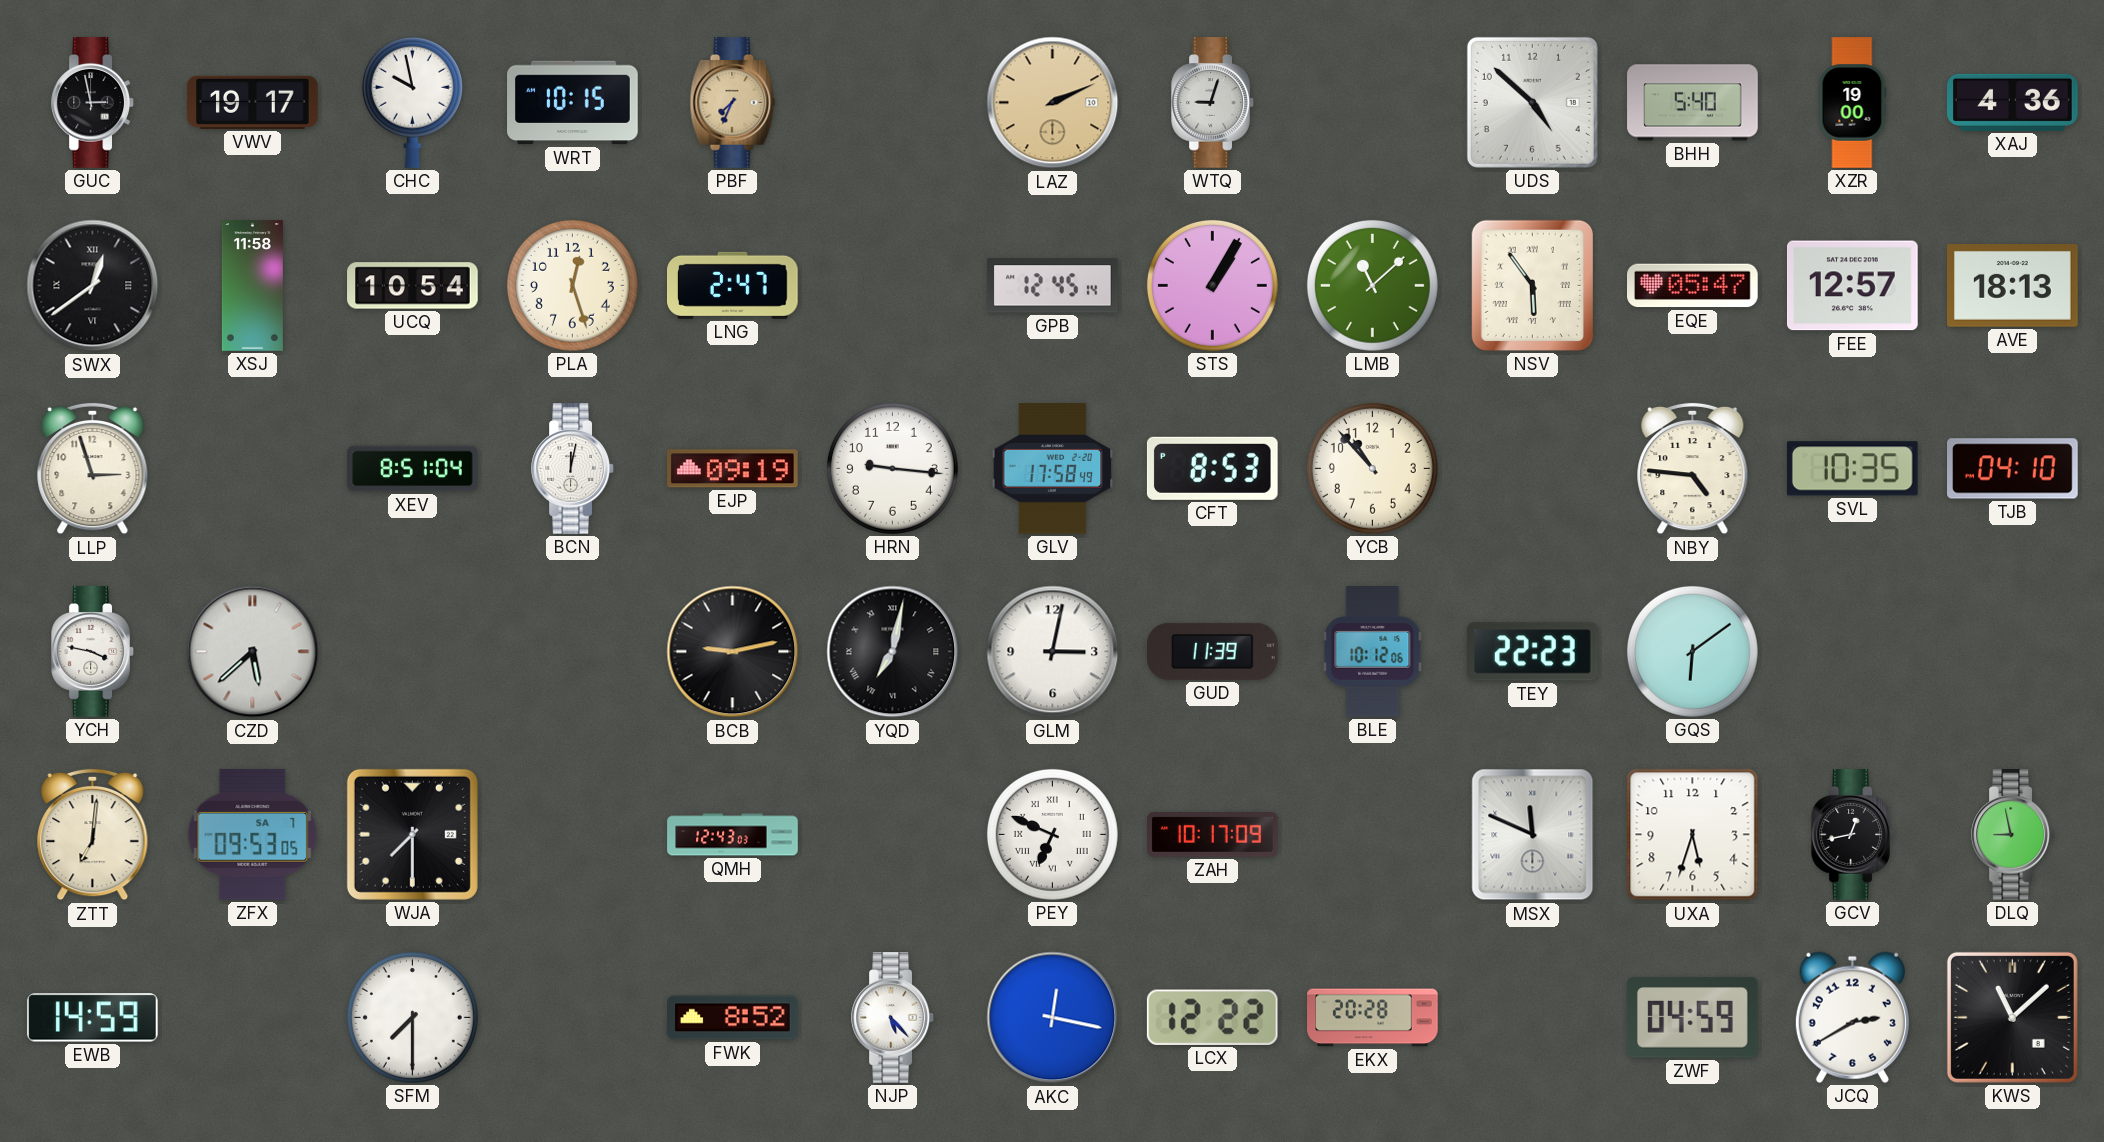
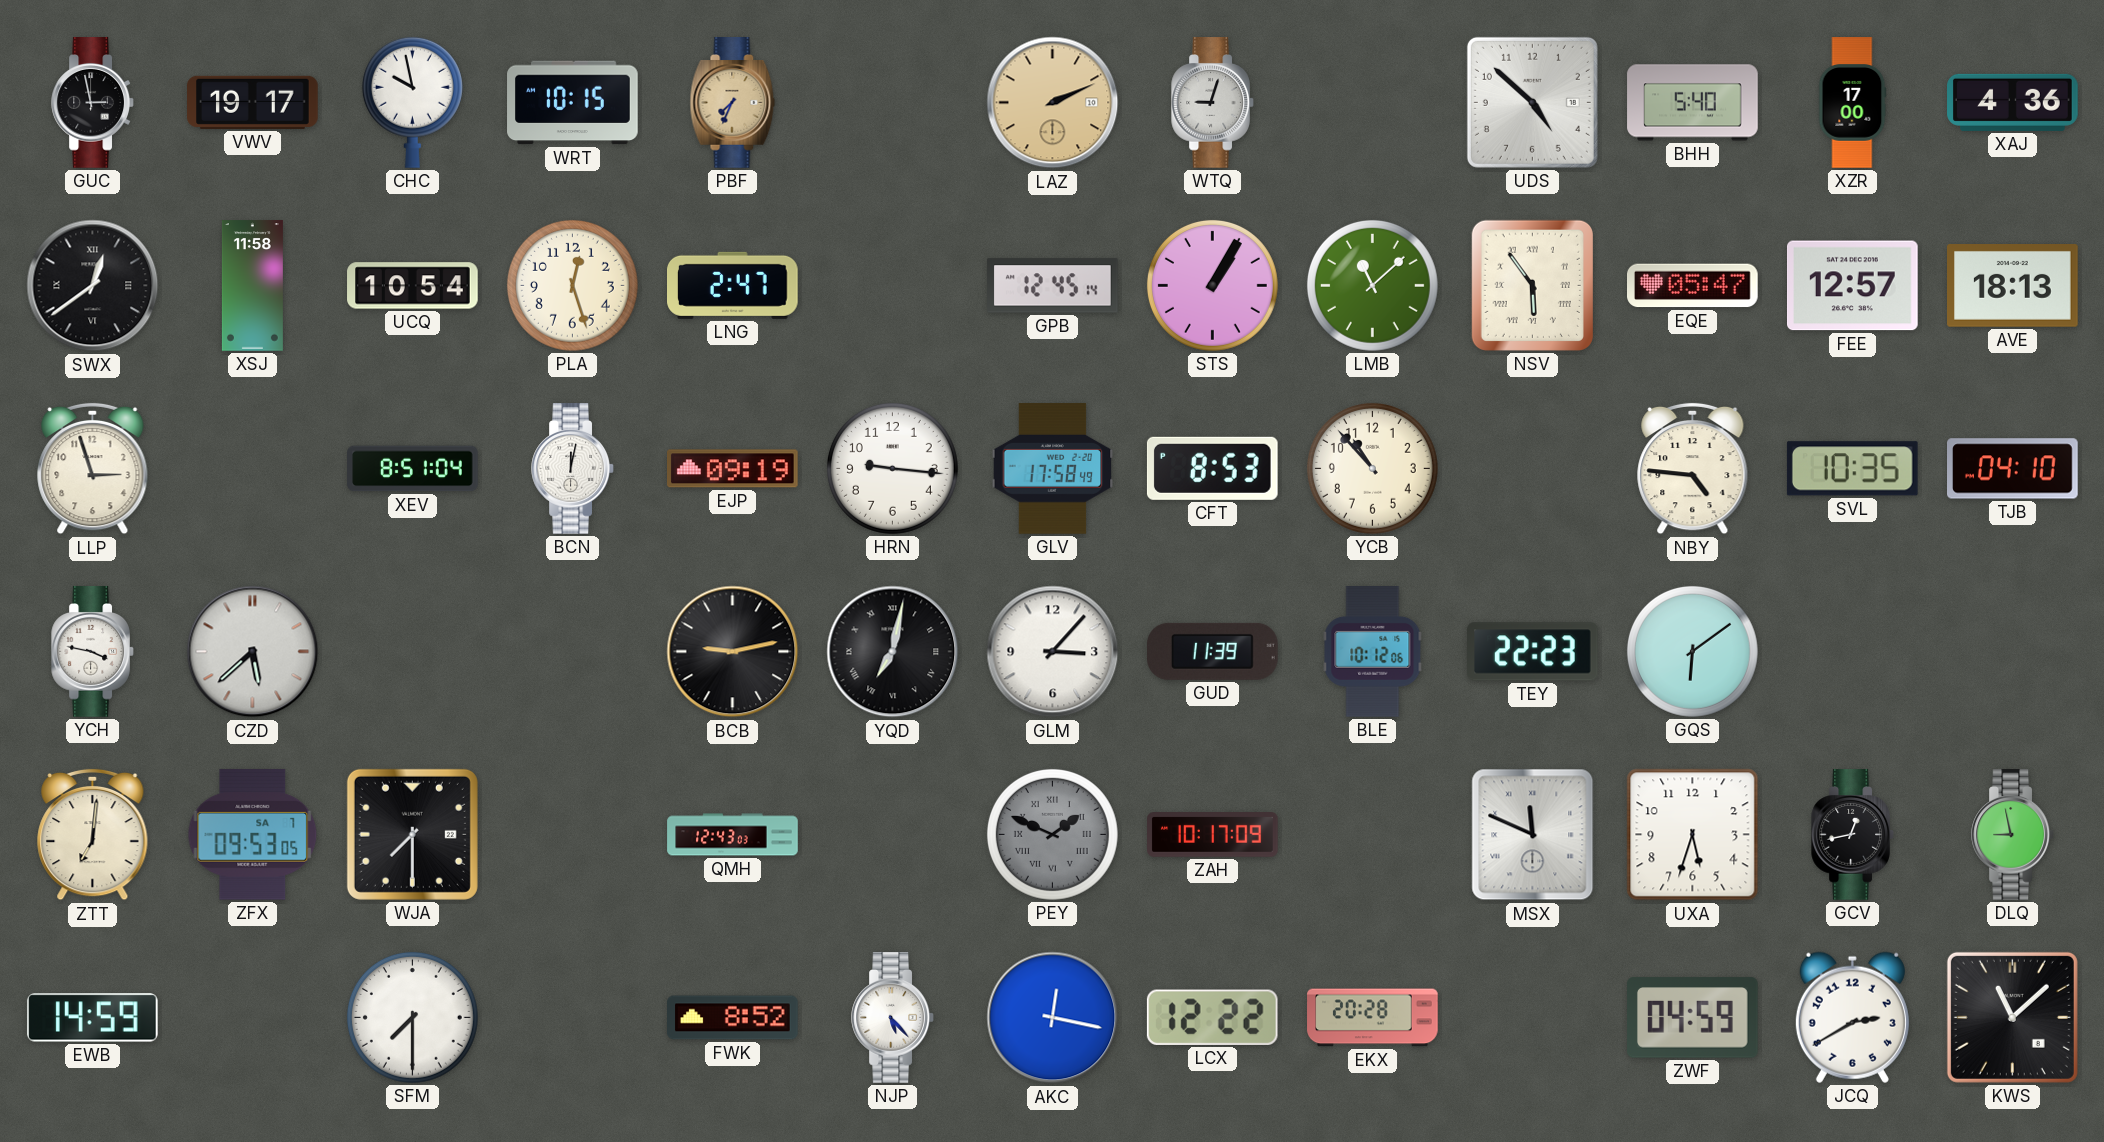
XZR: 19:00 -> 17:00
GLM: 3:02 -> 3:07
PEY: 6:49 -> 1:49
PEY dial: white -> grey
